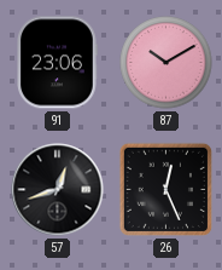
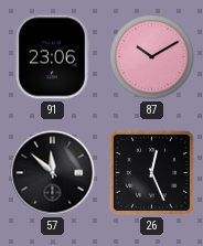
57: 12:42 -> 11:52
